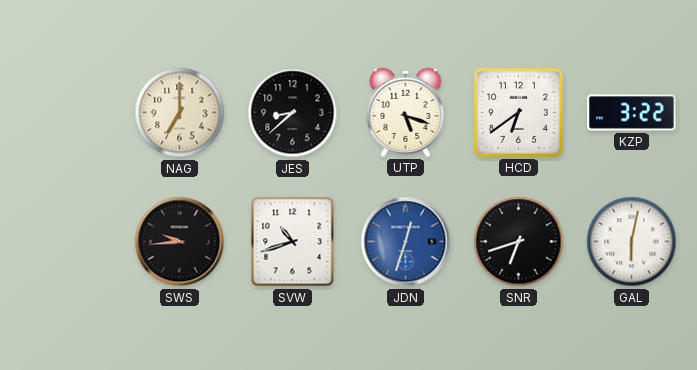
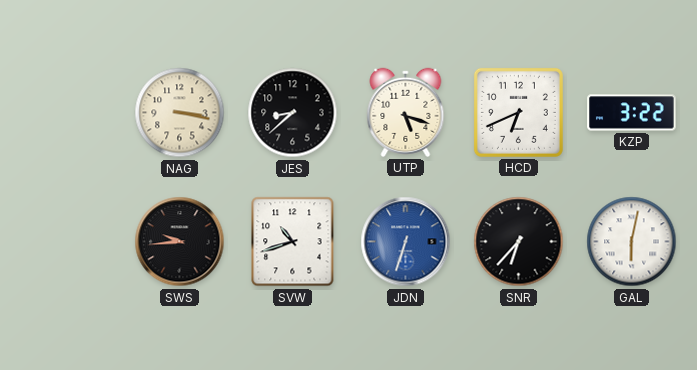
NAG: 7:00 -> 3:17
HCD: 6:39 -> 6:41
JDN: 12:33 -> 6:33
SNR: 6:42 -> 6:37
